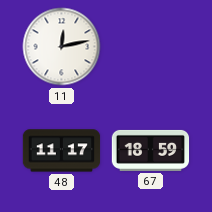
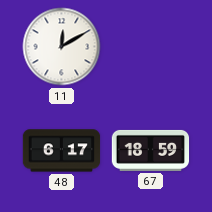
11: 12:13 -> 12:10
48: 11:17 -> 6:17
